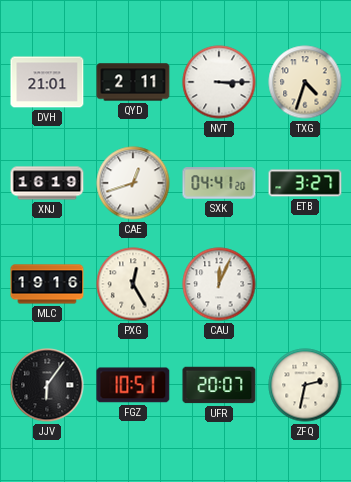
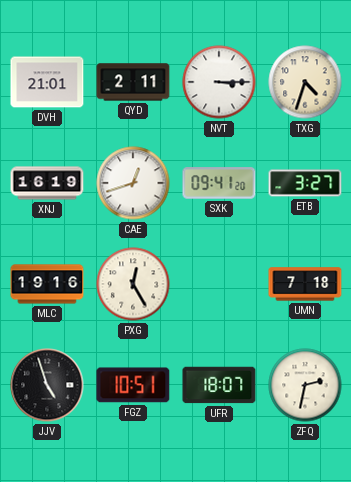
SXK: 04:41 -> 09:41
CAU: 12:04 -> none
UMN: none -> 7:18
JJV: 6:06 -> 4:57
UFR: 20:07 -> 18:07
